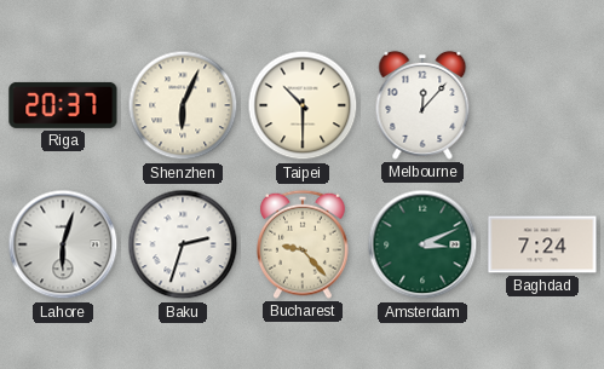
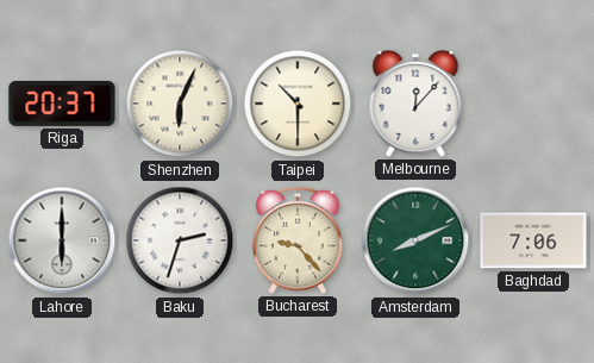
Lahore: 6:03 -> 6:00
Amsterdam: 3:11 -> 8:11
Baghdad: 7:24 -> 7:06
